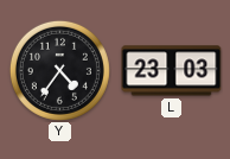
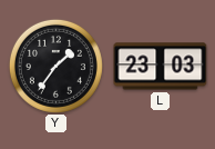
Y: 4:36 -> 1:36
